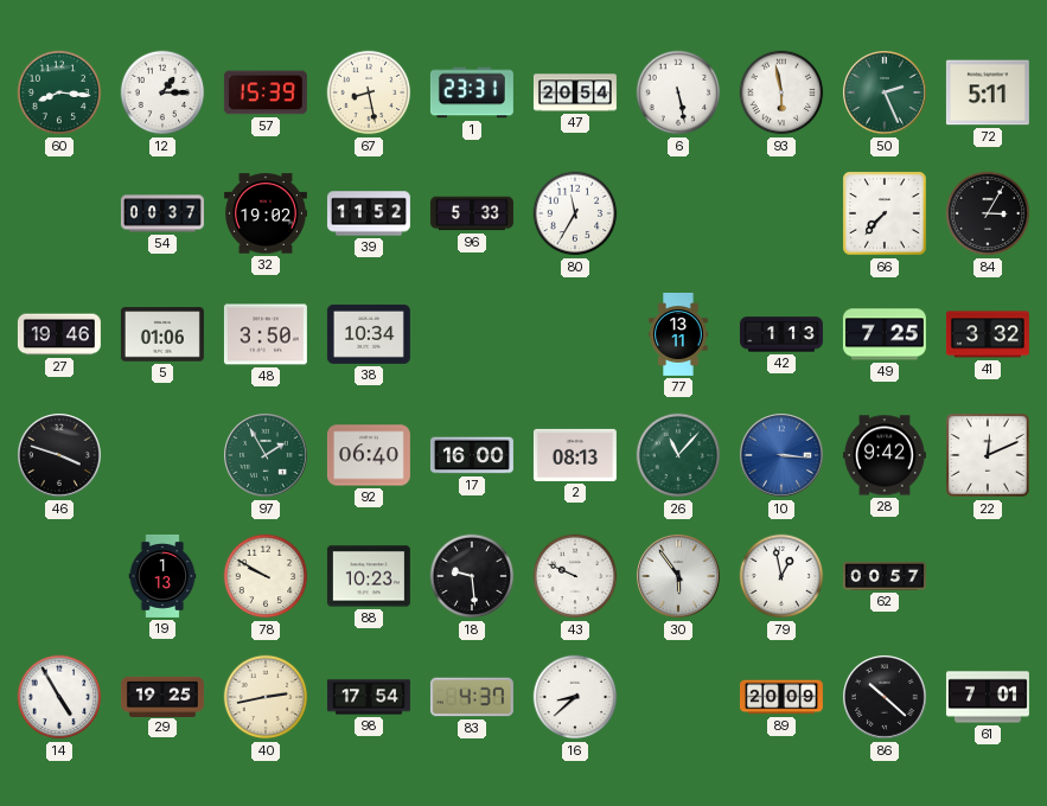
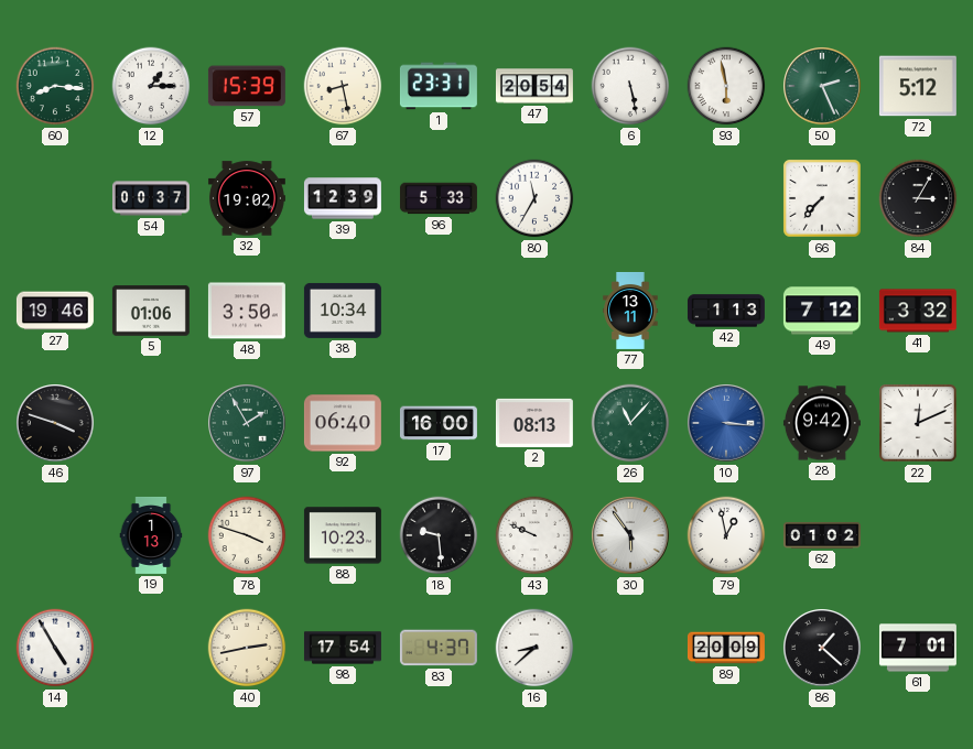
72: 5:11 -> 5:12
39: 11:52 -> 12:39
49: 7:25 -> 7:12
78: 9:50 -> 3:48
62: 00:57 -> 01:02
29: 19:25 -> none
86: 10:22 -> 1:22
